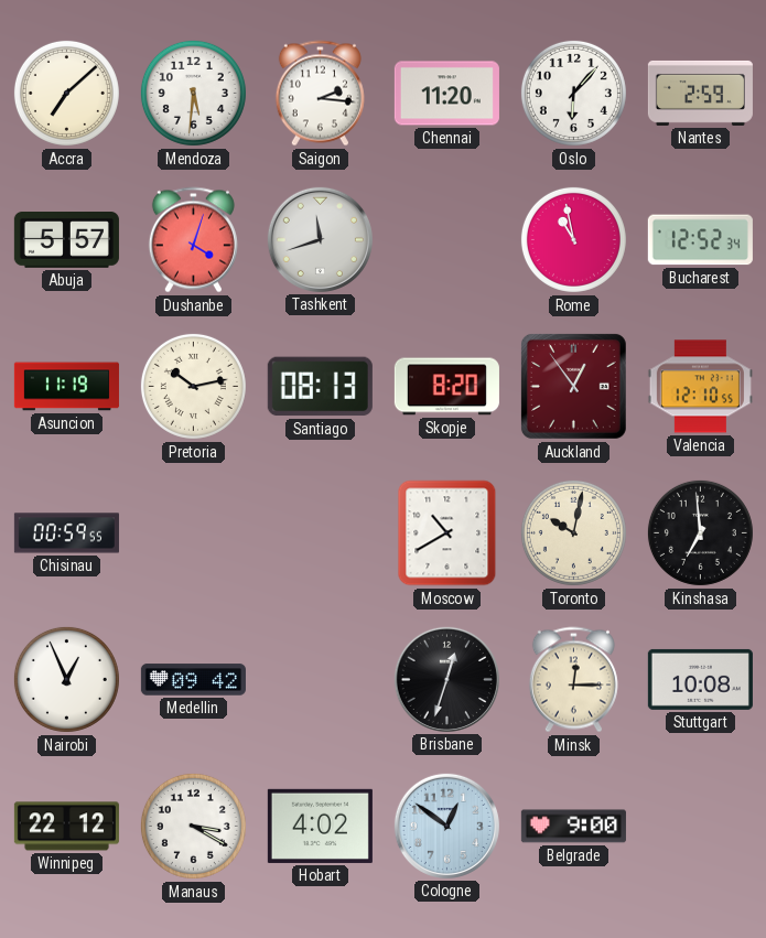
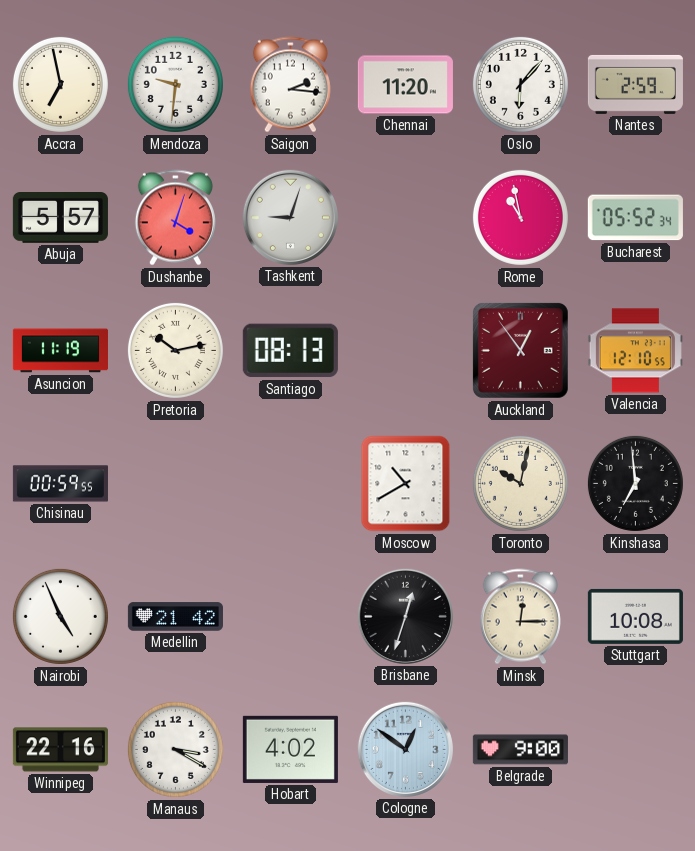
Accra: 7:08 -> 6:58
Mendoza: 5:31 -> 9:31
Tashkent: 11:42 -> 9:03
Bucharest: 12:52 -> 05:52
Skopje: 8:20 -> none
Nairobi: 12:56 -> 4:56
Medellin: 09:42 -> 21:42
Winnipeg: 22:12 -> 22:16
